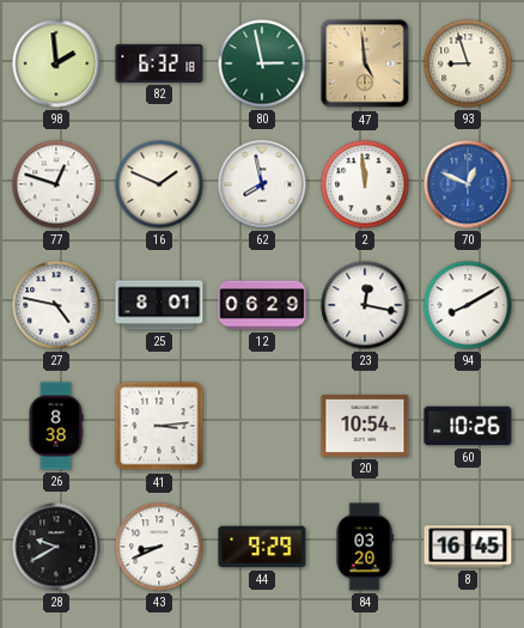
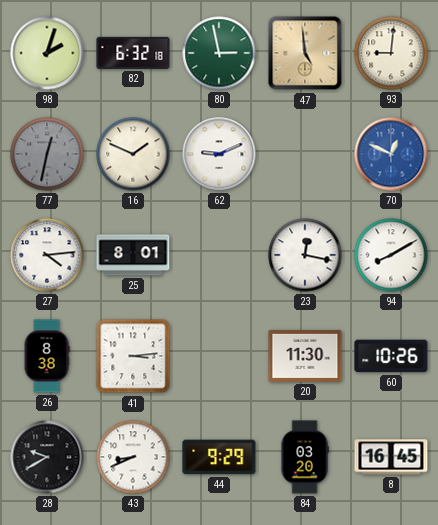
98: 1:59 -> 2:03
93: 8:57 -> 9:01
77: 12:48 -> 12:32
77 dial: white -> grey
62: 7:58 -> 9:11
2: 11:59 -> none
27: 4:47 -> 4:14
12: 06:29 -> none
20: 10:54 -> 11:30
